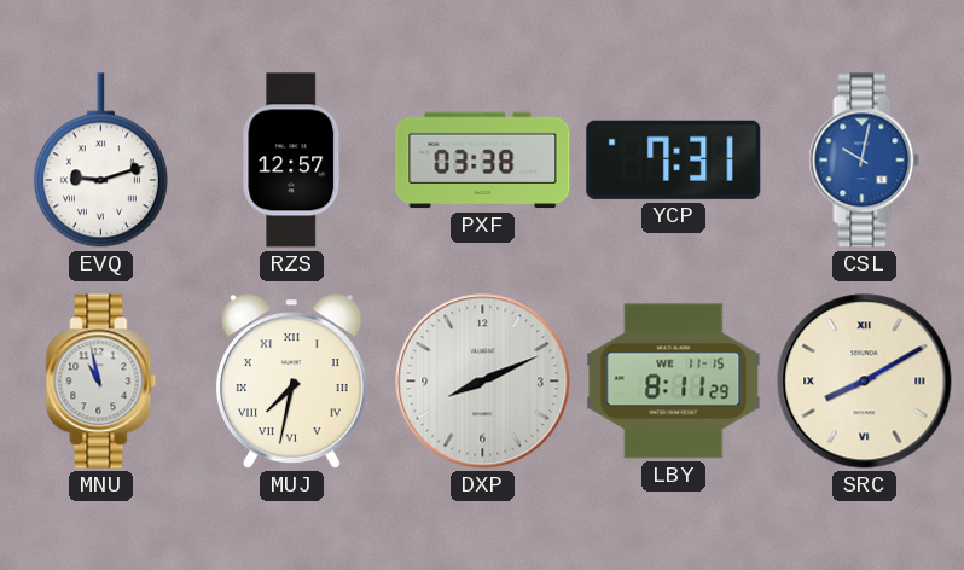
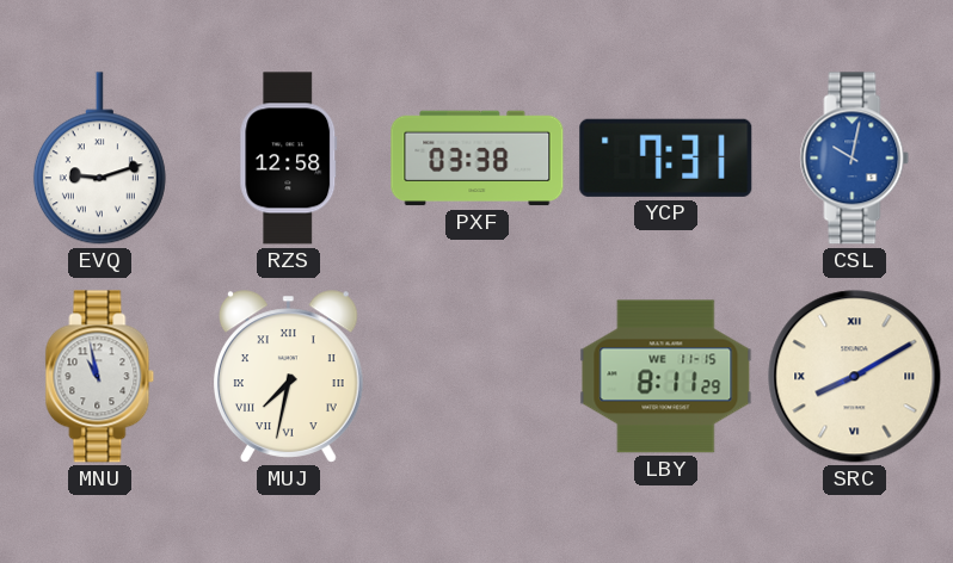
RZS: 12:57 -> 12:58
DXP: 8:11 -> none
